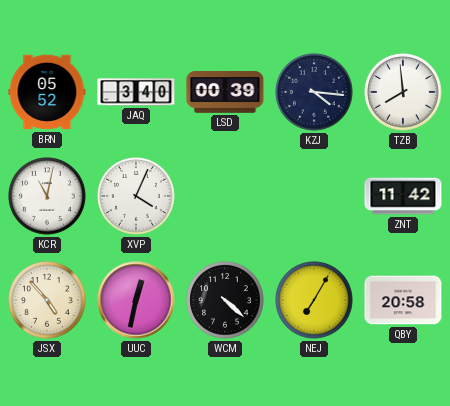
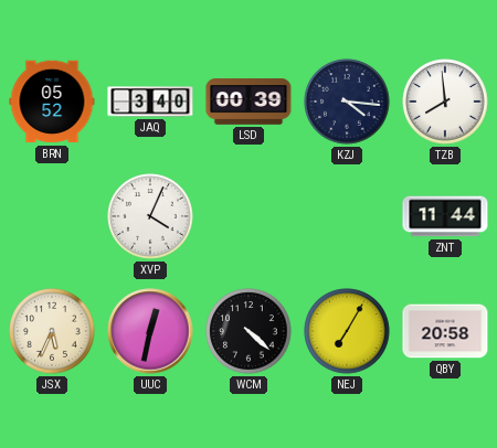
KCR: 11:02 -> none
ZNT: 11:42 -> 11:44
JSX: 4:53 -> 5:34
